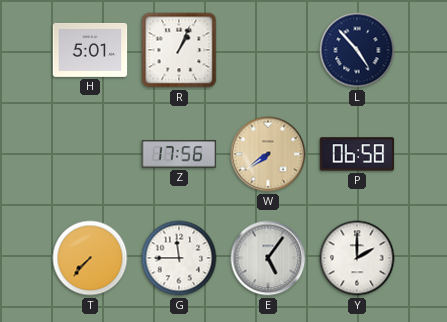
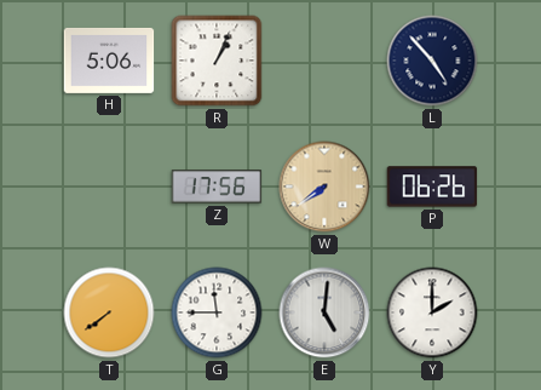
H: 5:01 -> 5:06
P: 06:58 -> 06:26
T: 7:37 -> 7:39
E: 5:06 -> 5:01
